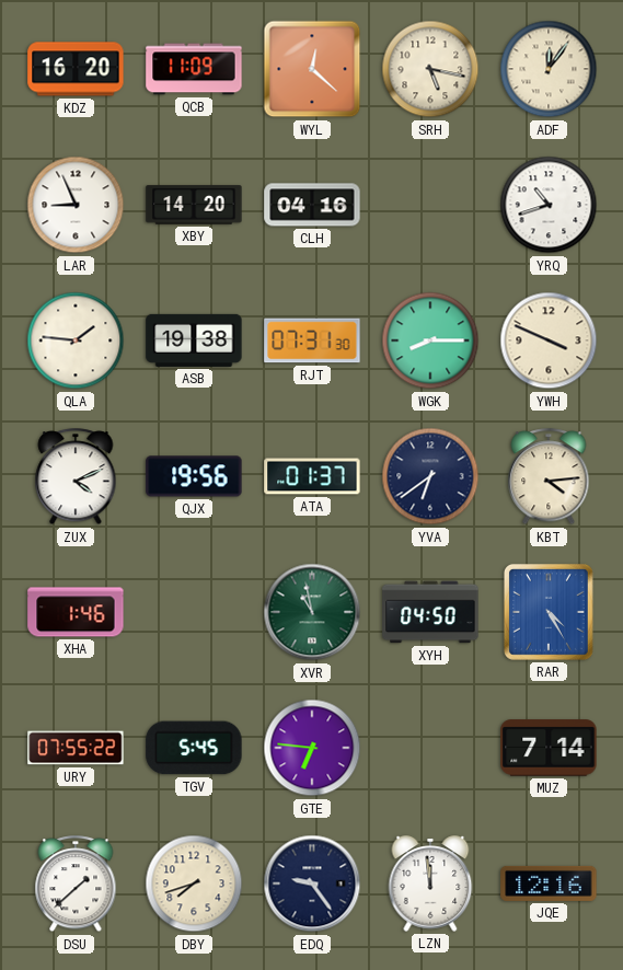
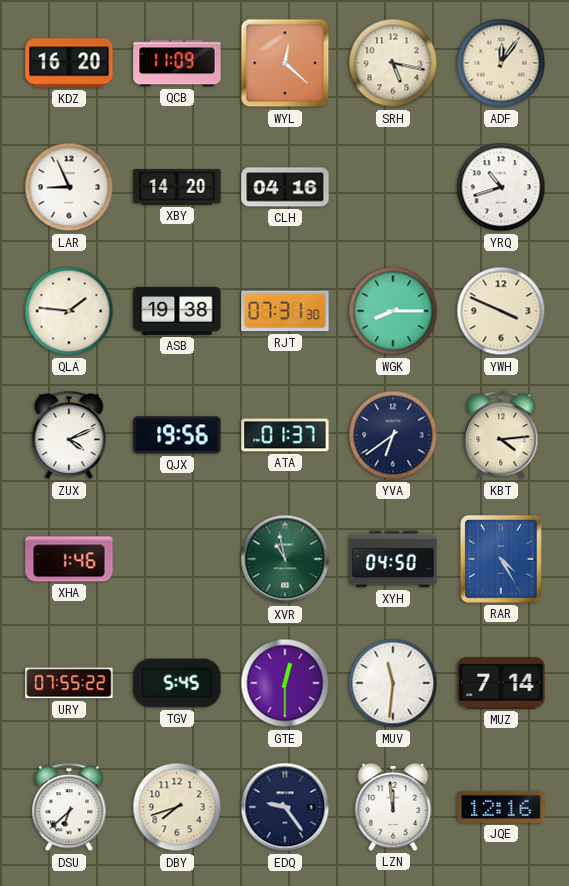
GTE: 6:46 -> 12:30
MUV: none -> 11:31
DSU: 1:38 -> 6:38
